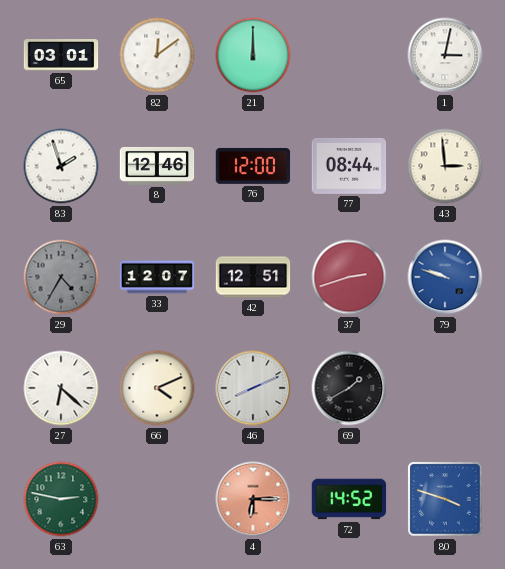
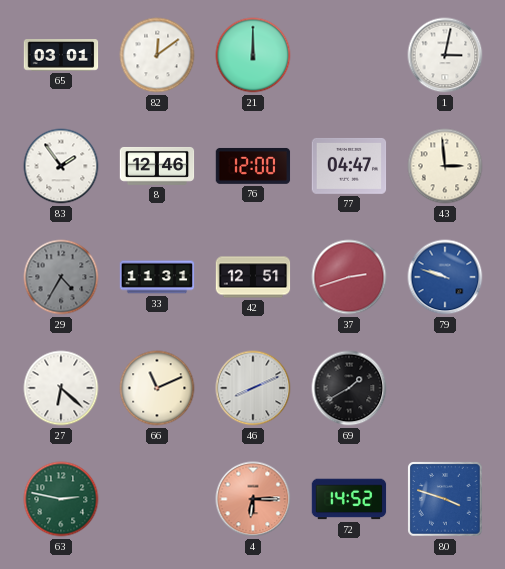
83: 1:57 -> 1:54
77: 08:44 -> 04:47
33: 12:07 -> 11:31
66: 4:11 -> 11:11
